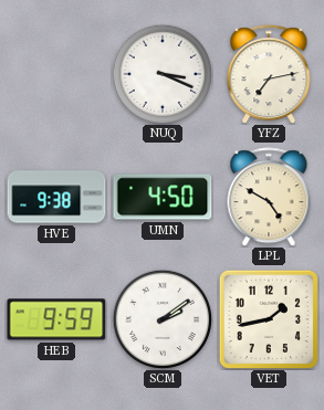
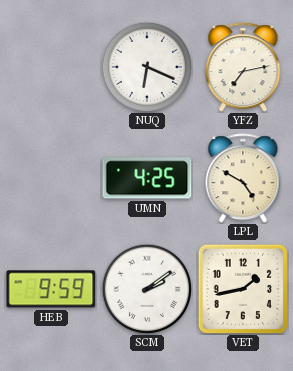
NUQ: 3:19 -> 6:19
HVE: 9:38 -> none
UMN: 4:50 -> 4:25
